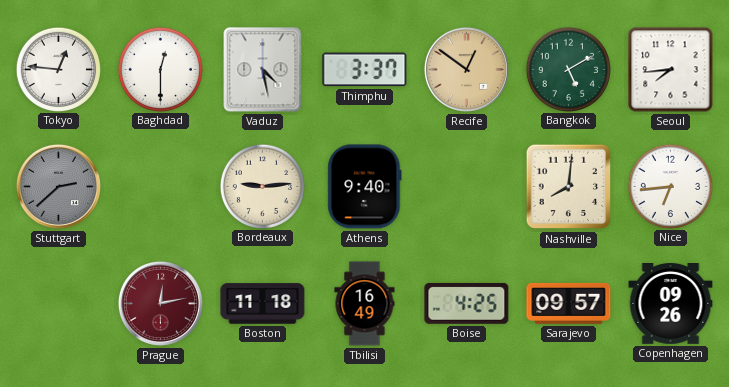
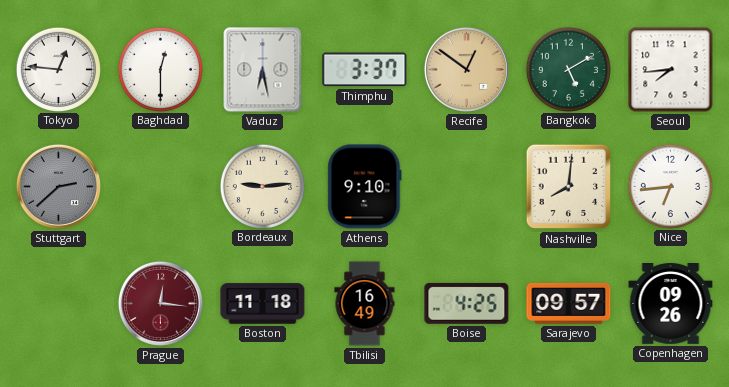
Vaduz: 4:28 -> 6:28
Athens: 9:40 -> 9:10
Prague: 12:13 -> 12:16
